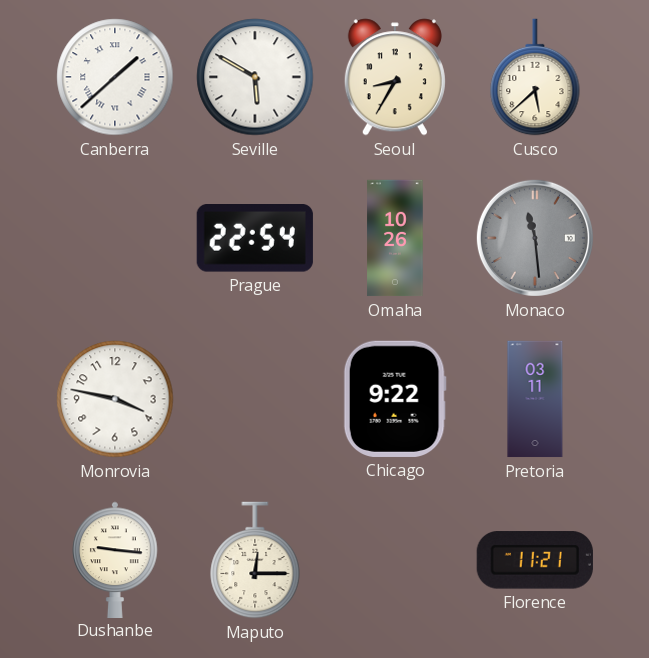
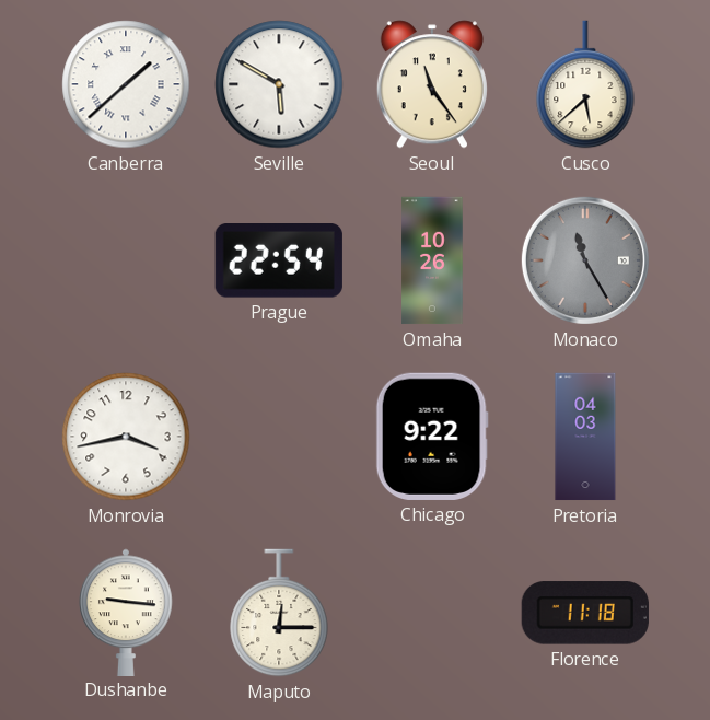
Seoul: 8:35 -> 11:24
Monaco: 11:29 -> 11:25
Monrovia: 3:47 -> 3:43
Pretoria: 03:11 -> 04:03
Florence: 11:21 -> 11:18
